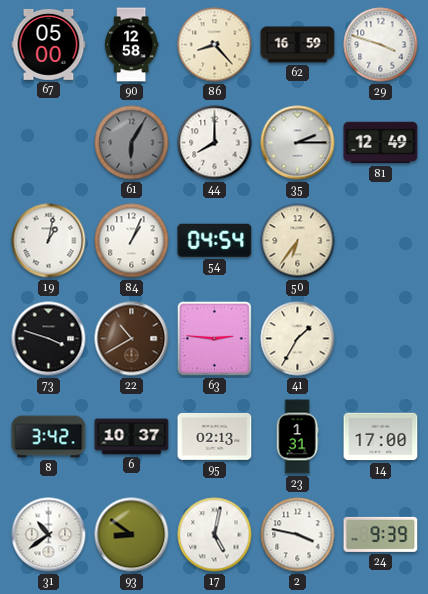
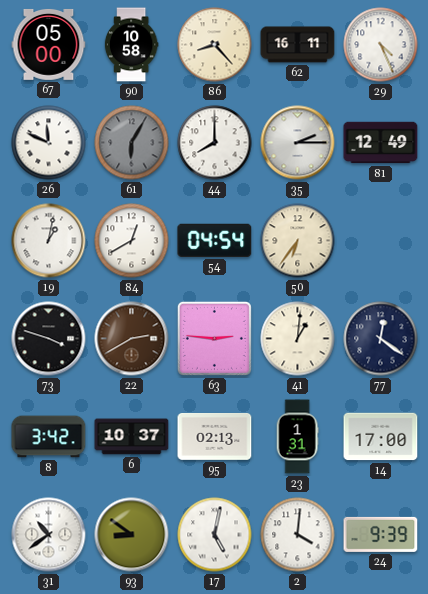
90: 12:58 -> 10:58
62: 16:59 -> 16:11
29: 3:48 -> 4:26
26: none -> 11:49
84: 1:04 -> 12:40
22: 10:40 -> 2:40
41: 1:35 -> 1:01
77: none -> 12:21
2: 3:47 -> 4:01
